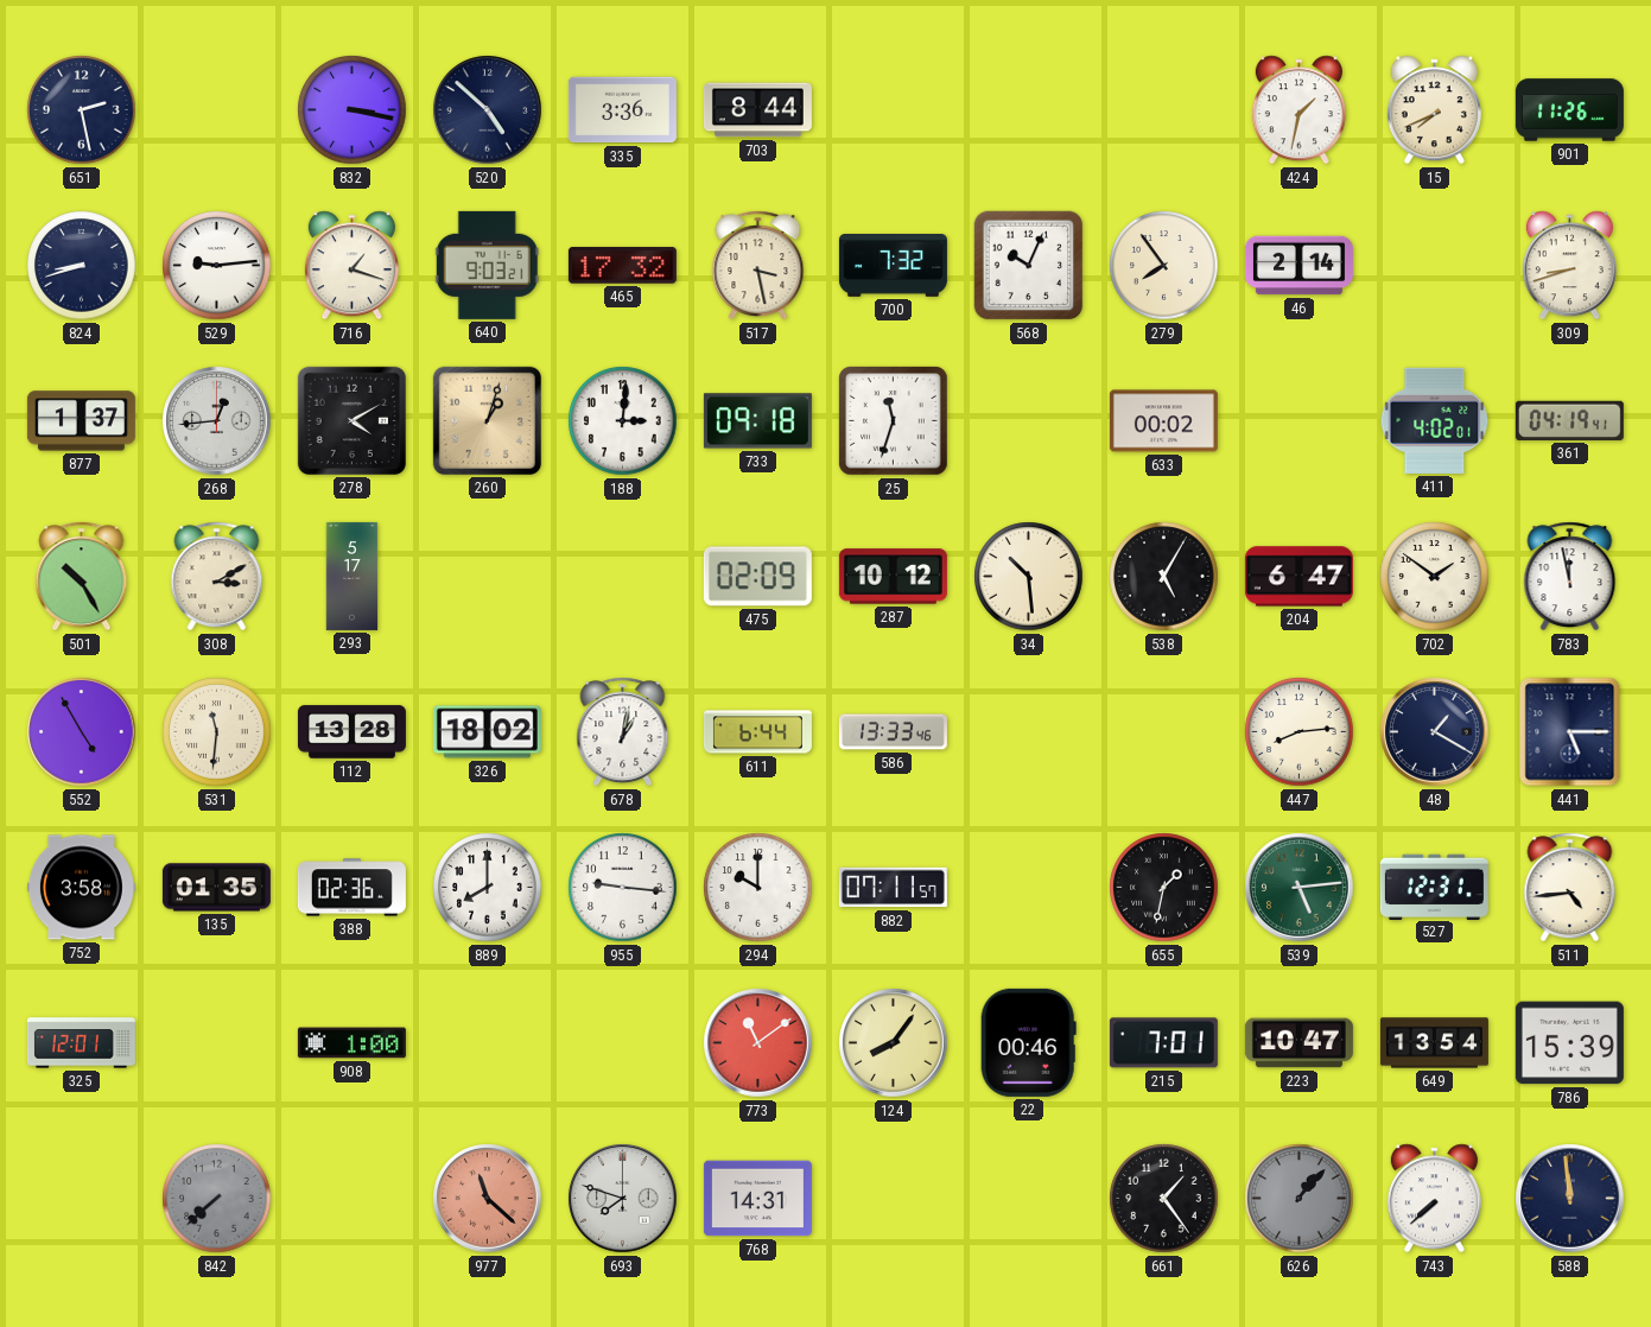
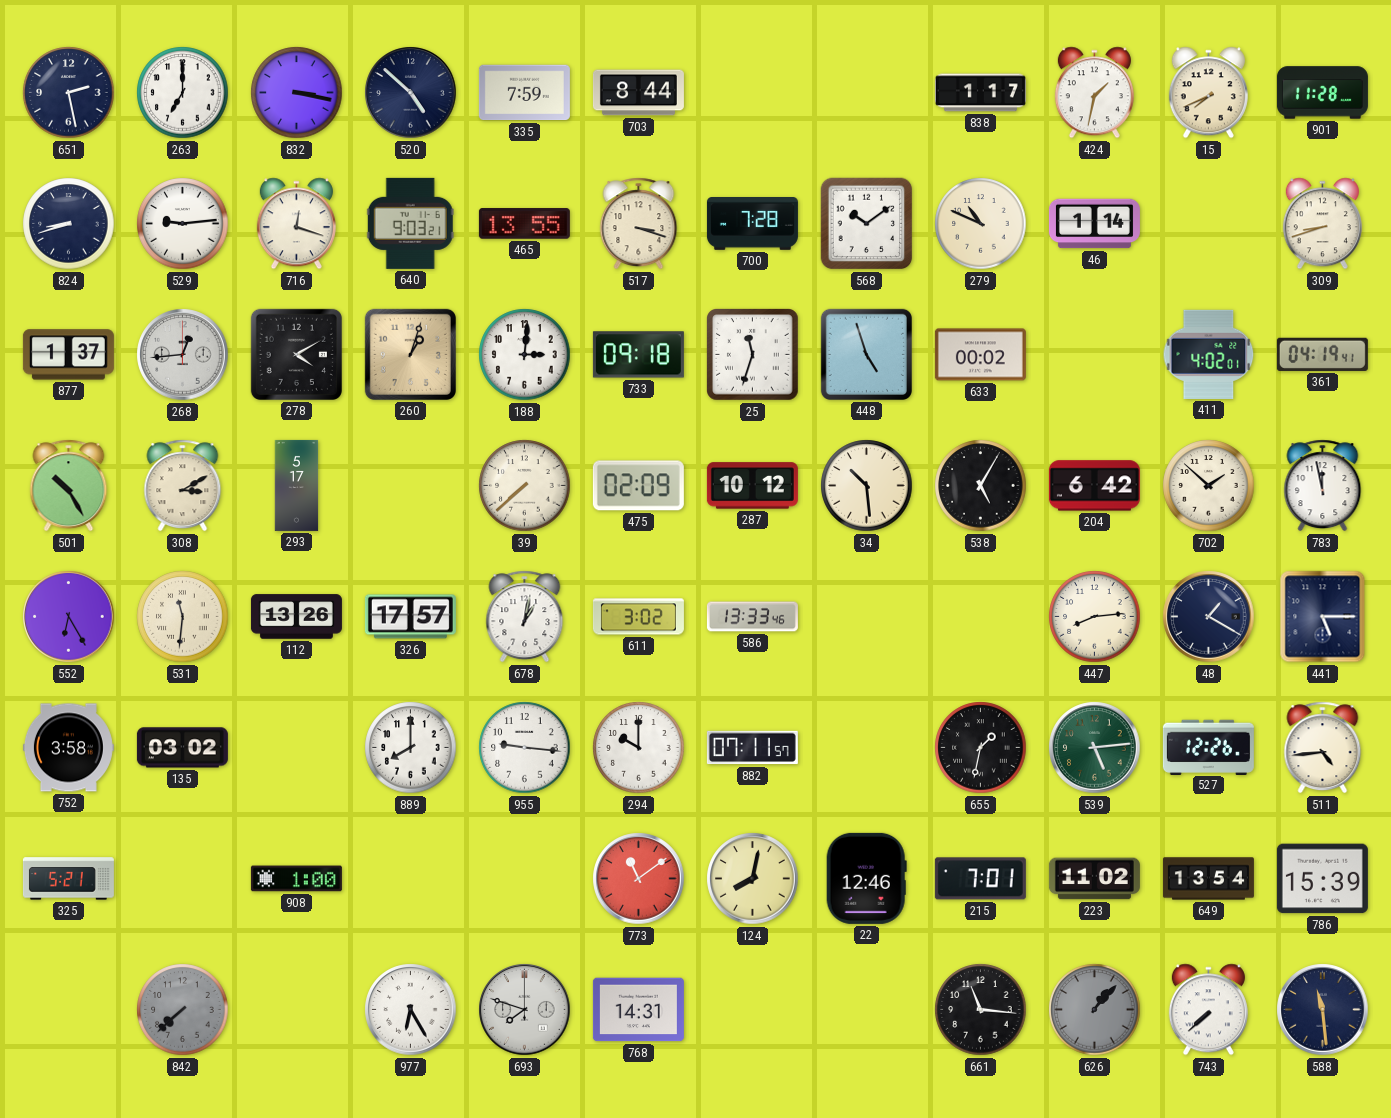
263: none -> 7:00
335: 3:36 -> 7:59
838: none -> 1:17
901: 11:26 -> 11:28
716: 1:18 -> 12:18
465: 17:32 -> 13:55
517: 3:28 -> 3:18
700: 7:32 -> 7:28
568: 10:04 -> 10:09
279: 7:54 -> 10:49
46: 2:14 -> 1:14
448: none -> 4:57
39: none -> 7:38
204: 6:47 -> 6:42
702: 1:51 -> 1:52
552: 4:55 -> 6:25
112: 13:28 -> 13:26
326: 18:02 -> 17:57
611: 6:44 -> 3:02
135: 01:35 -> 03:02
388: 02:36 -> none
527: 12:31 -> 12:26
325: 12:01 -> 5:21
124: 8:06 -> 8:02
22: 00:46 -> 12:46
223: 10:47 -> 11:02
977: 11:22 -> 6:25
977 dial: salmon -> white
661: 1:24 -> 11:16
588: 11:59 -> 11:29
